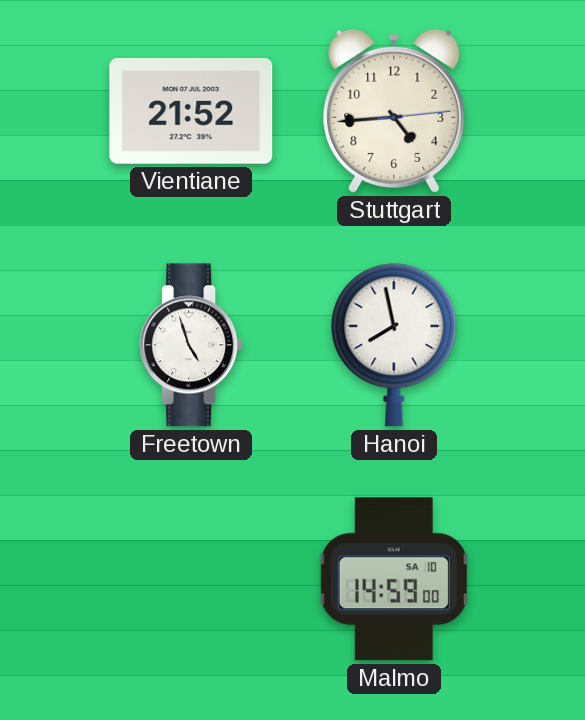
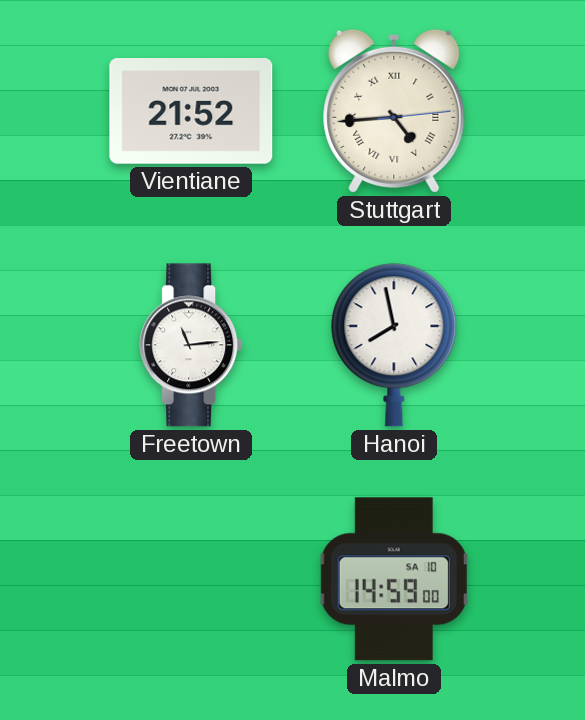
Stuttgart numerals: Arabic -> Roman
Freetown: 4:57 -> 11:14
